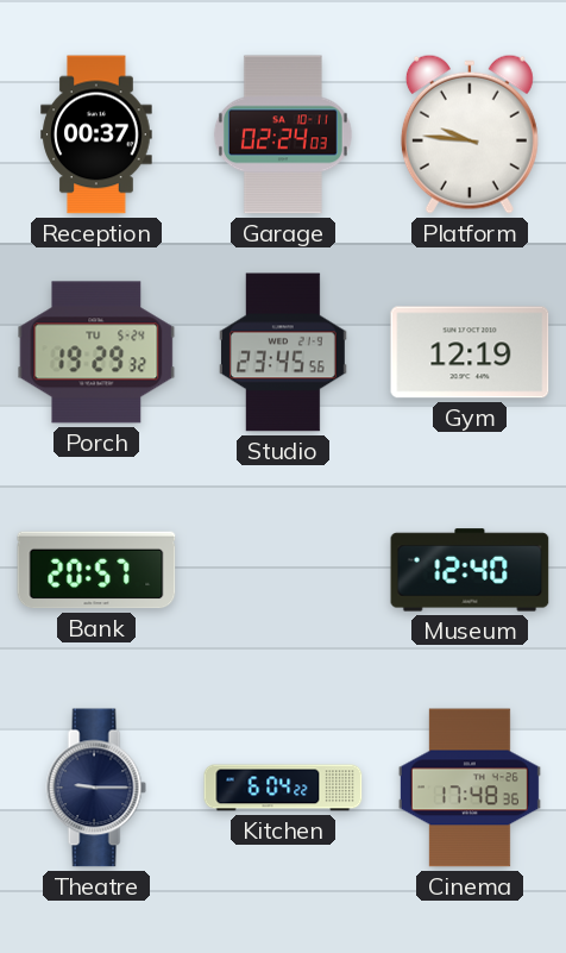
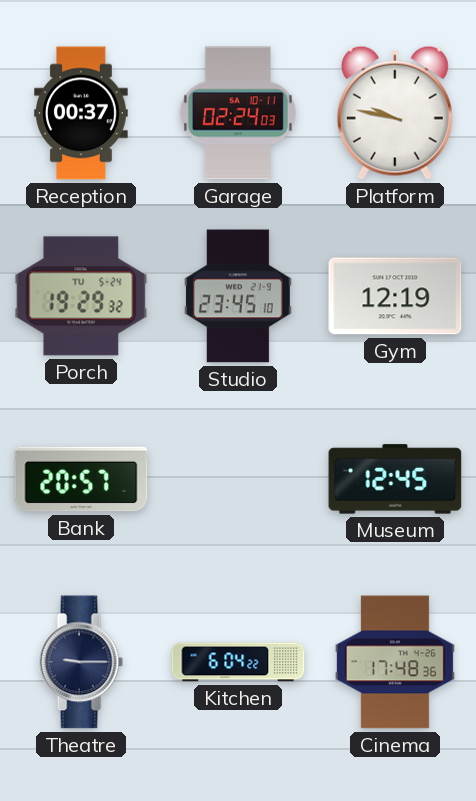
Platform: 9:46 -> 9:47
Studio: 23:45:56 -> 23:45:10
Museum: 12:40 -> 12:45
